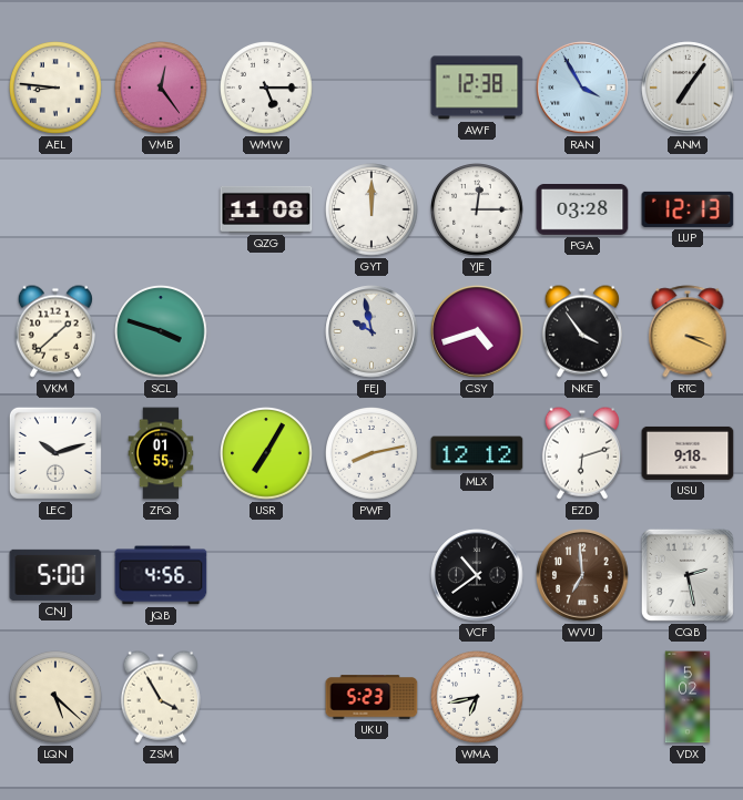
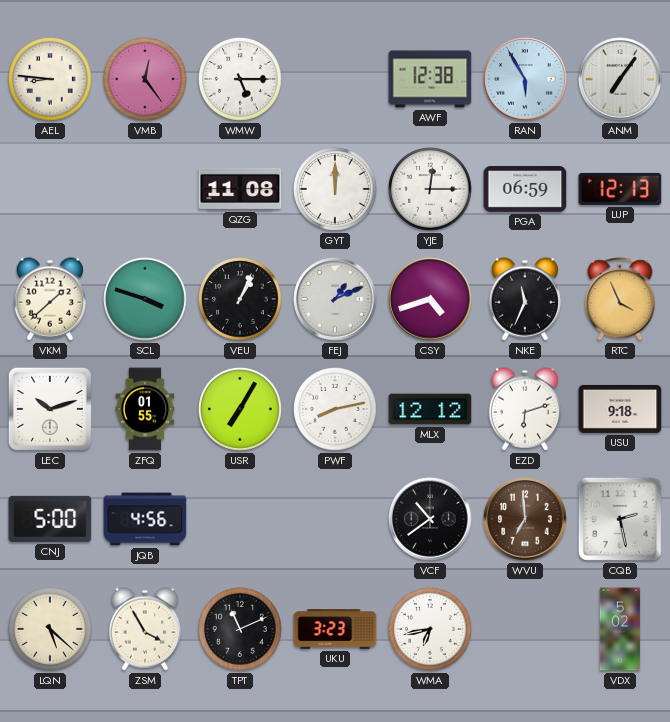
RAN: 3:55 -> 5:55
PGA: 03:28 -> 06:59
VEU: none -> 1:04
FEJ: 9:58 -> 1:11
NKE: 3:54 -> 11:34
RTC: 3:19 -> 3:56
TPT: none -> 11:11
UKU: 5:23 -> 3:23
